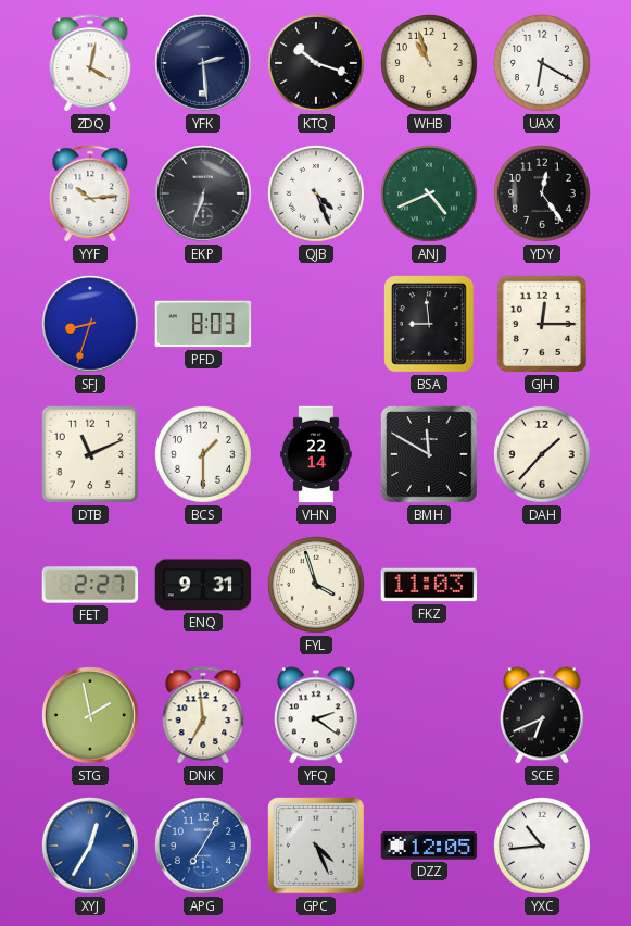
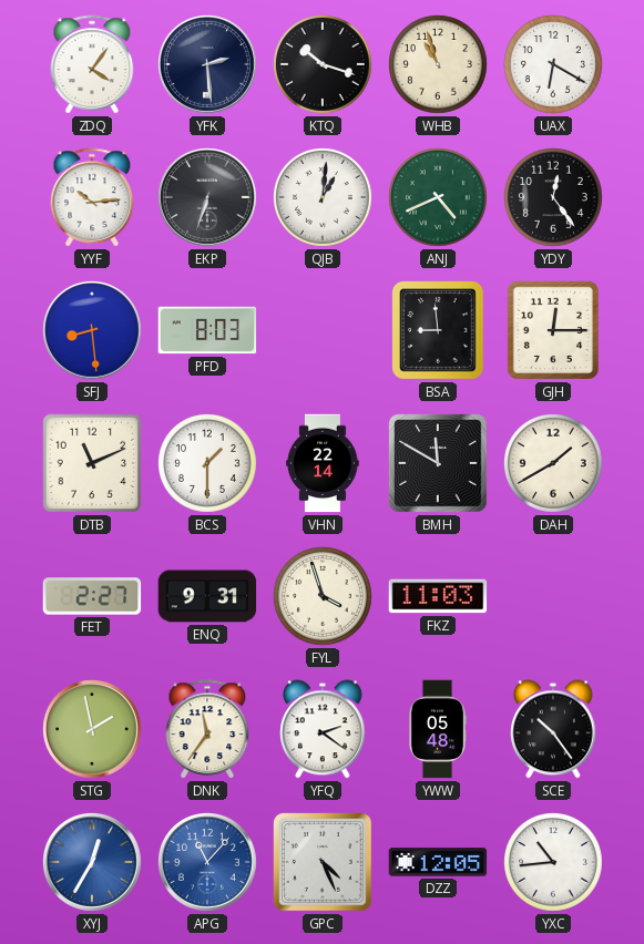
ZDQ: 4:02 -> 4:06
QJB: 4:26 -> 1:01
SFJ: 8:33 -> 8:29
DAH: 1:37 -> 1:40
DNK: 6:59 -> 11:36
YWW: none -> 05:48
SCE: 6:41 -> 10:24
APG: 7:05 -> 11:07
